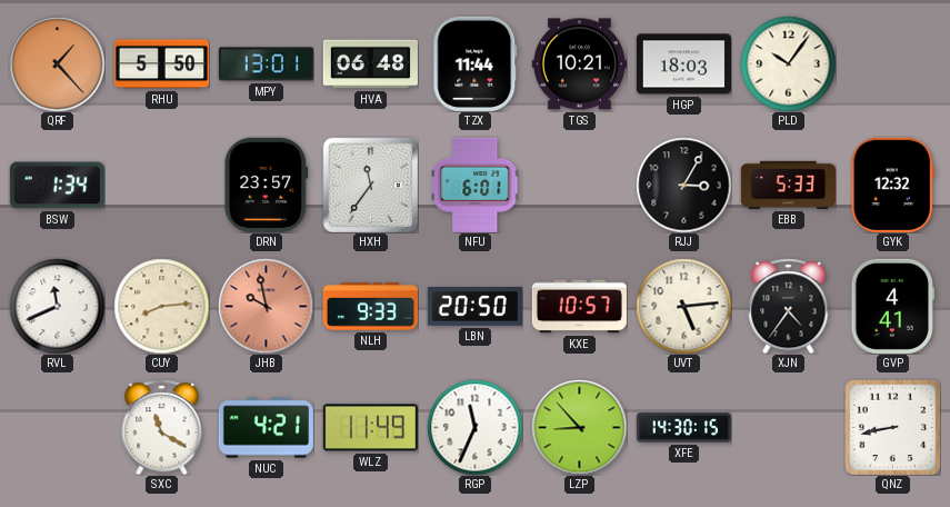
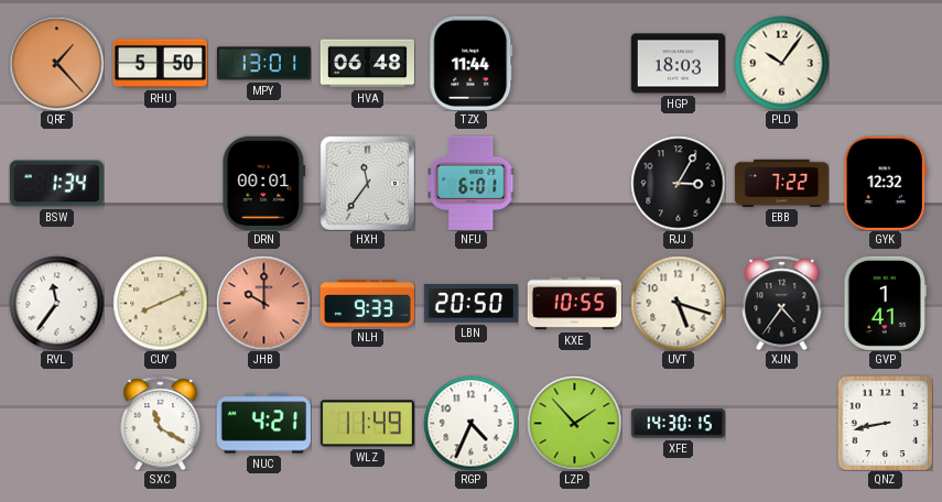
TGS: 10:21 -> none
DRN: 23:57 -> 00:01
EBB: 5:33 -> 7:22
RVL: 11:41 -> 11:36
CUY: 8:14 -> 8:11
JHB: 9:58 -> 10:00
KXE: 10:57 -> 10:55
UVT: 5:14 -> 5:18
GVP: 4:41 -> 1:41
RGP: 11:34 -> 4:34
LZP: 8:53 -> 1:53
